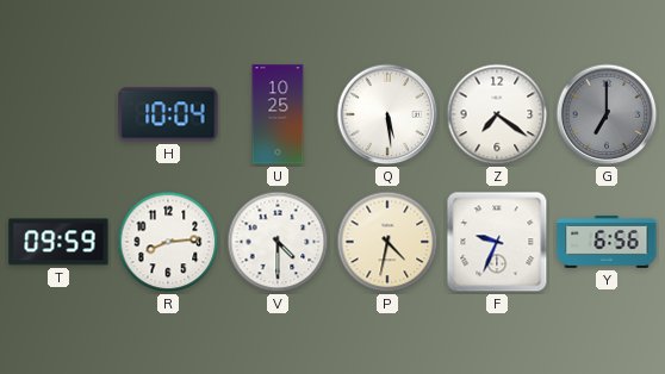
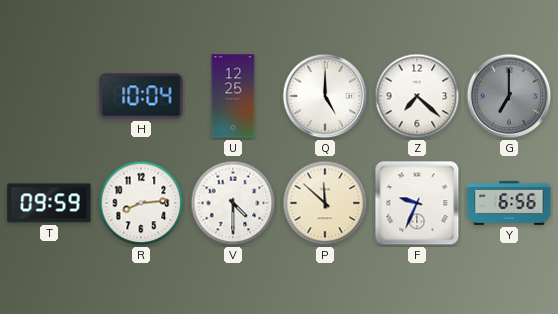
U: 10:25 -> 12:25
Q: 5:29 -> 5:00
Z: 7:21 -> 7:22
P: 4:32 -> 11:52
